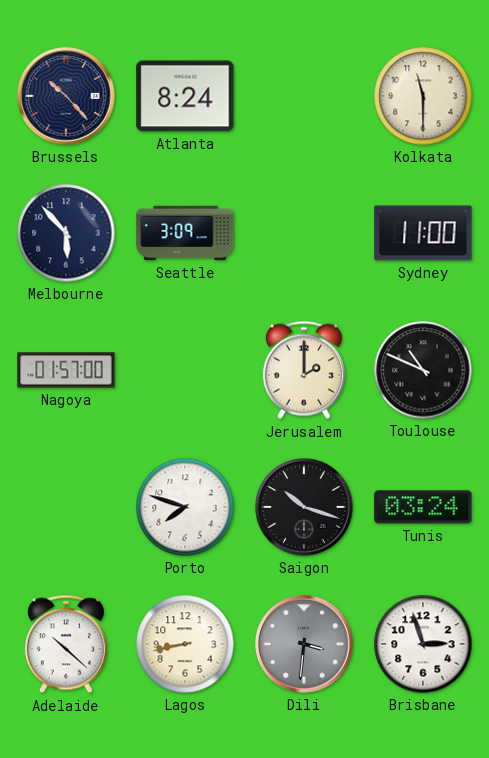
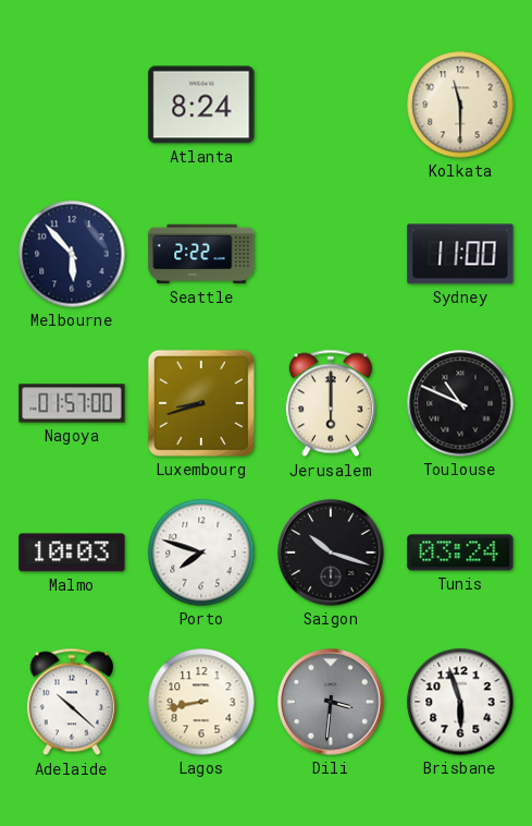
Brussels: 10:23 -> none
Seattle: 3:09 -> 2:22
Luxembourg: none -> 8:42
Jerusalem: 2:00 -> 6:00
Malmo: none -> 10:03
Brisbane: 2:57 -> 5:57
